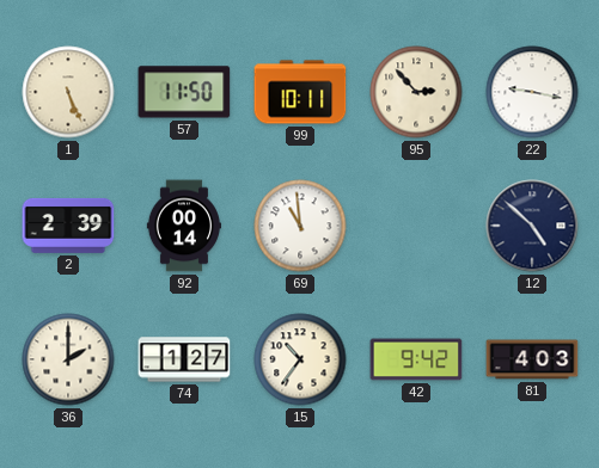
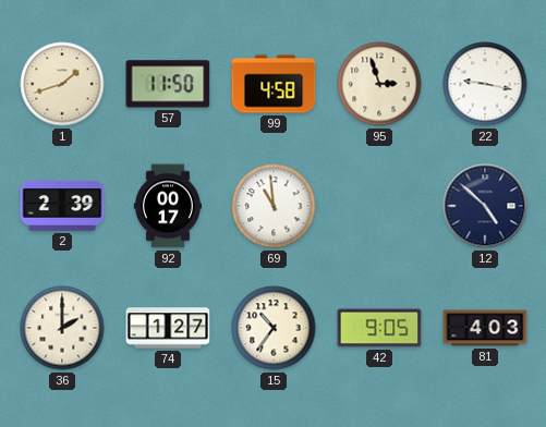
1: 5:26 -> 1:42
99: 10:11 -> 4:58
95: 2:53 -> 2:57
92: 00:14 -> 00:17
42: 9:42 -> 9:05
